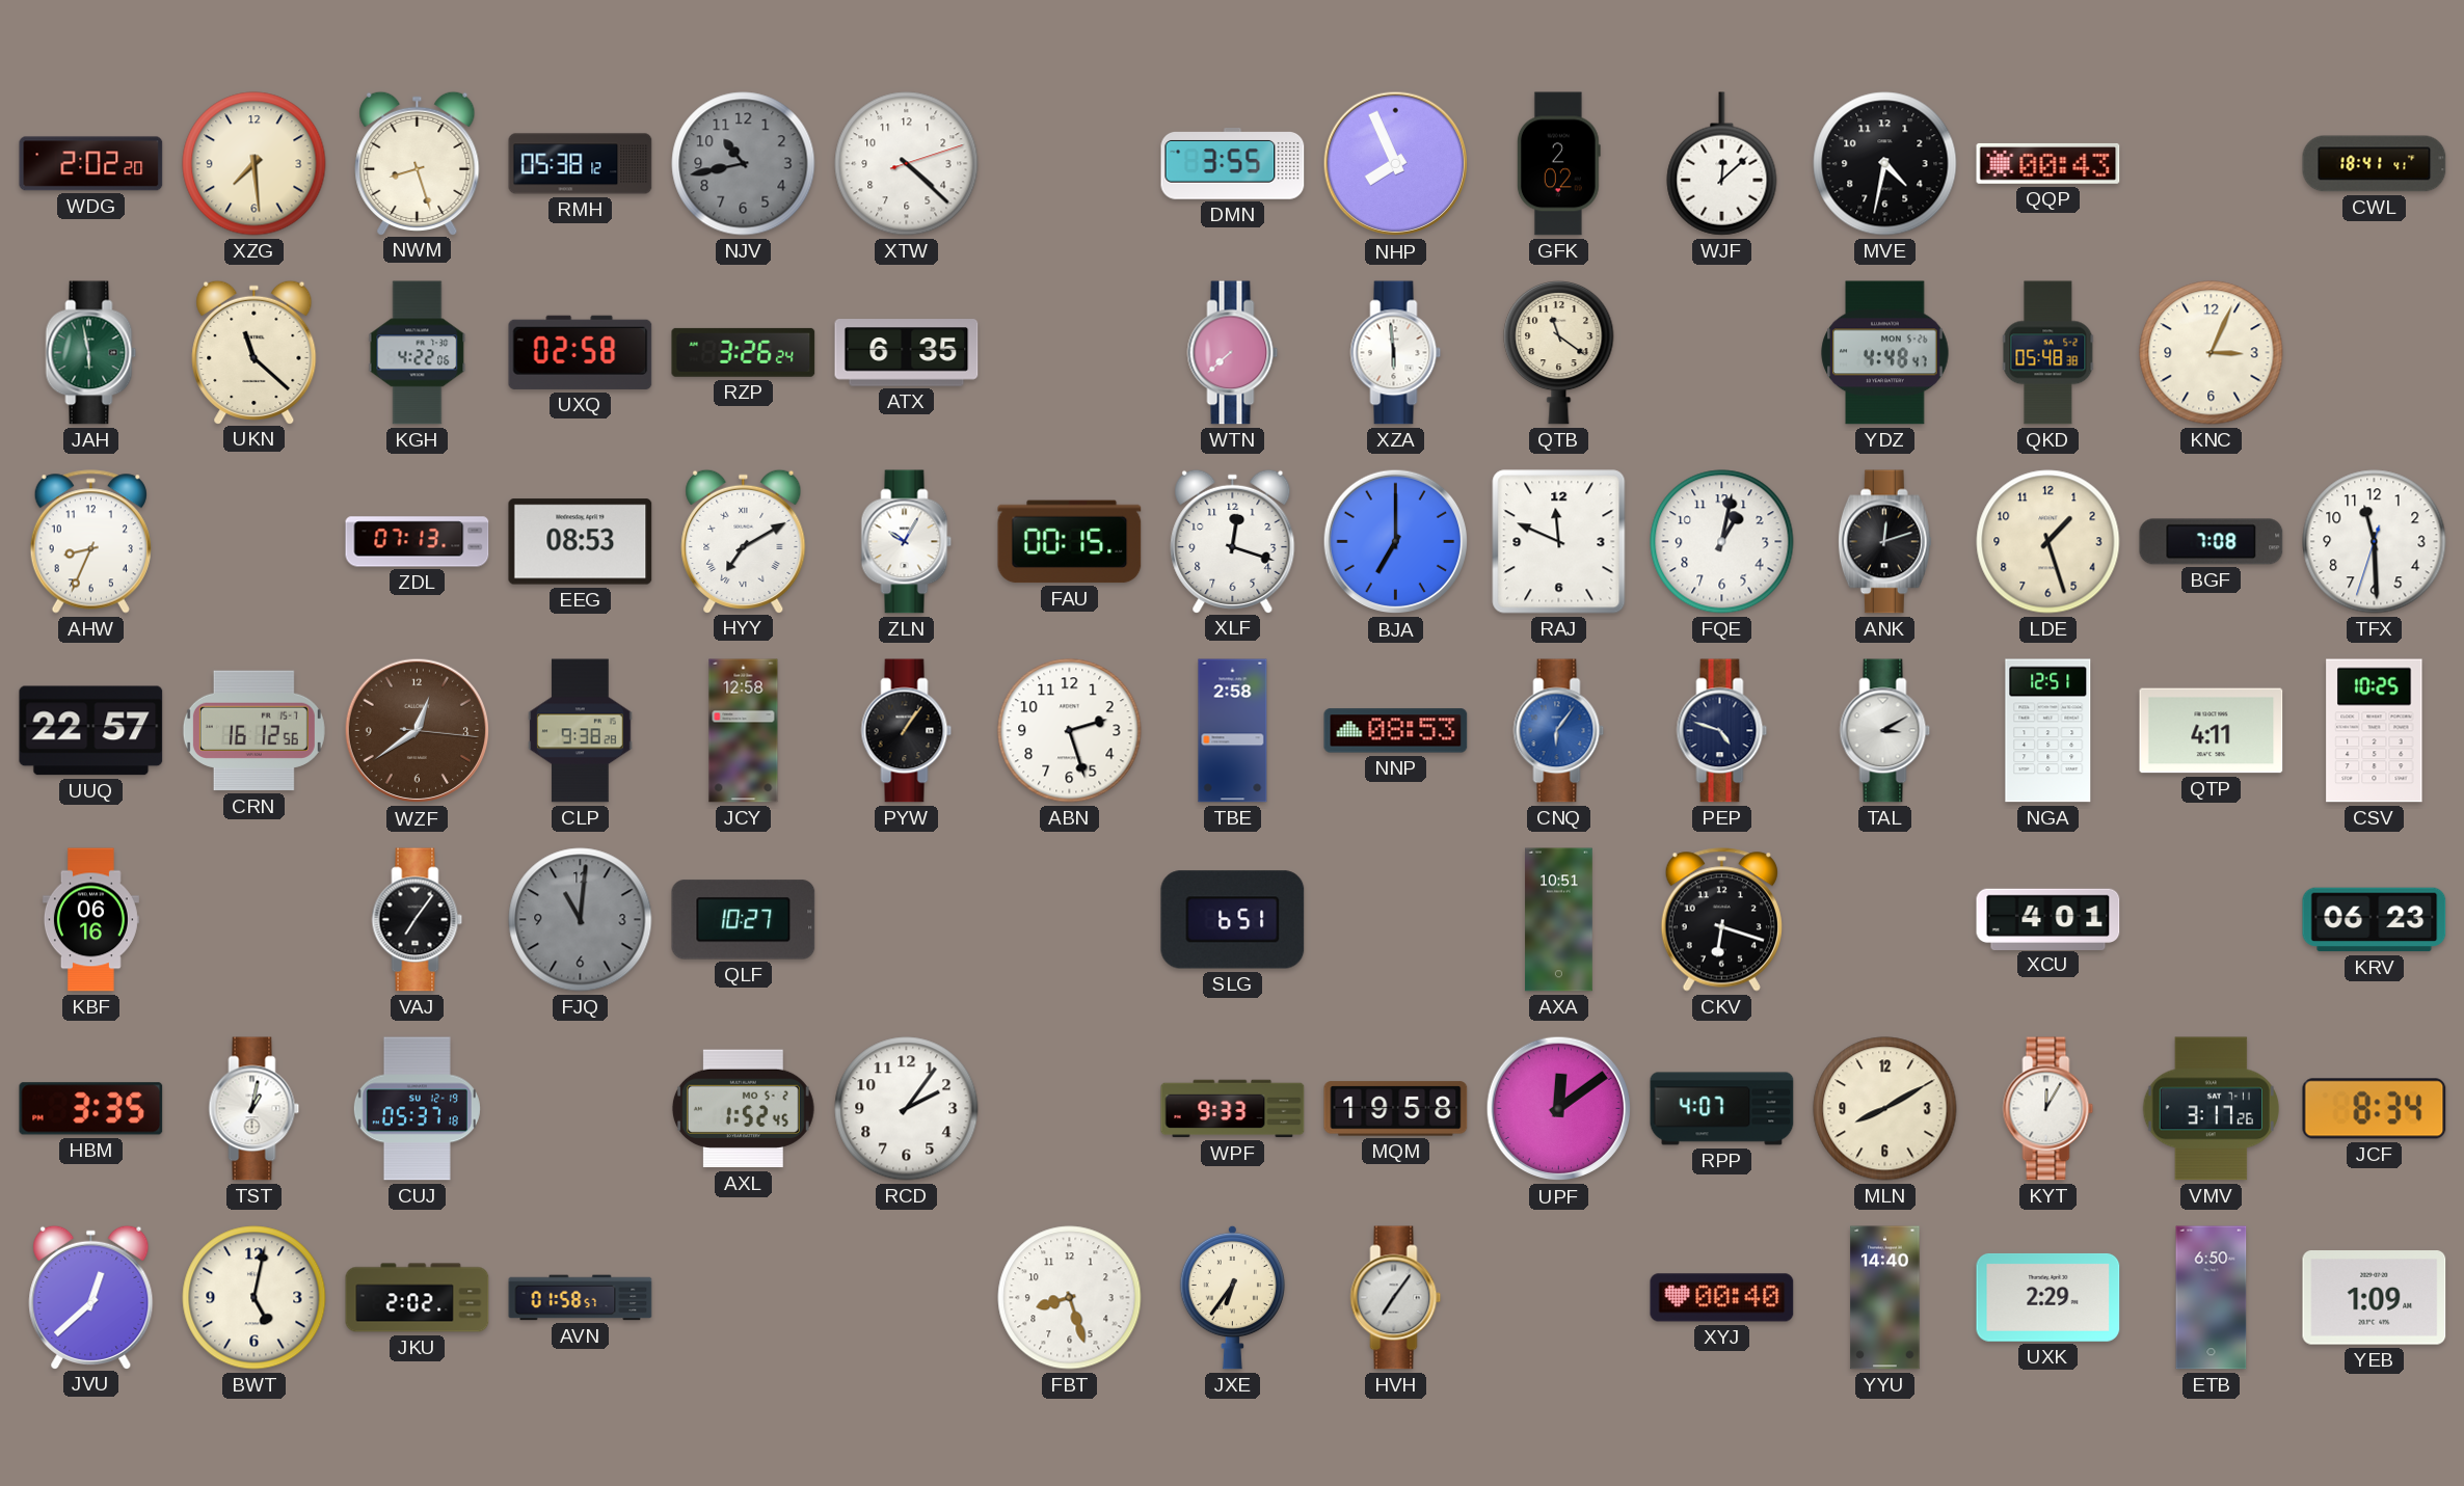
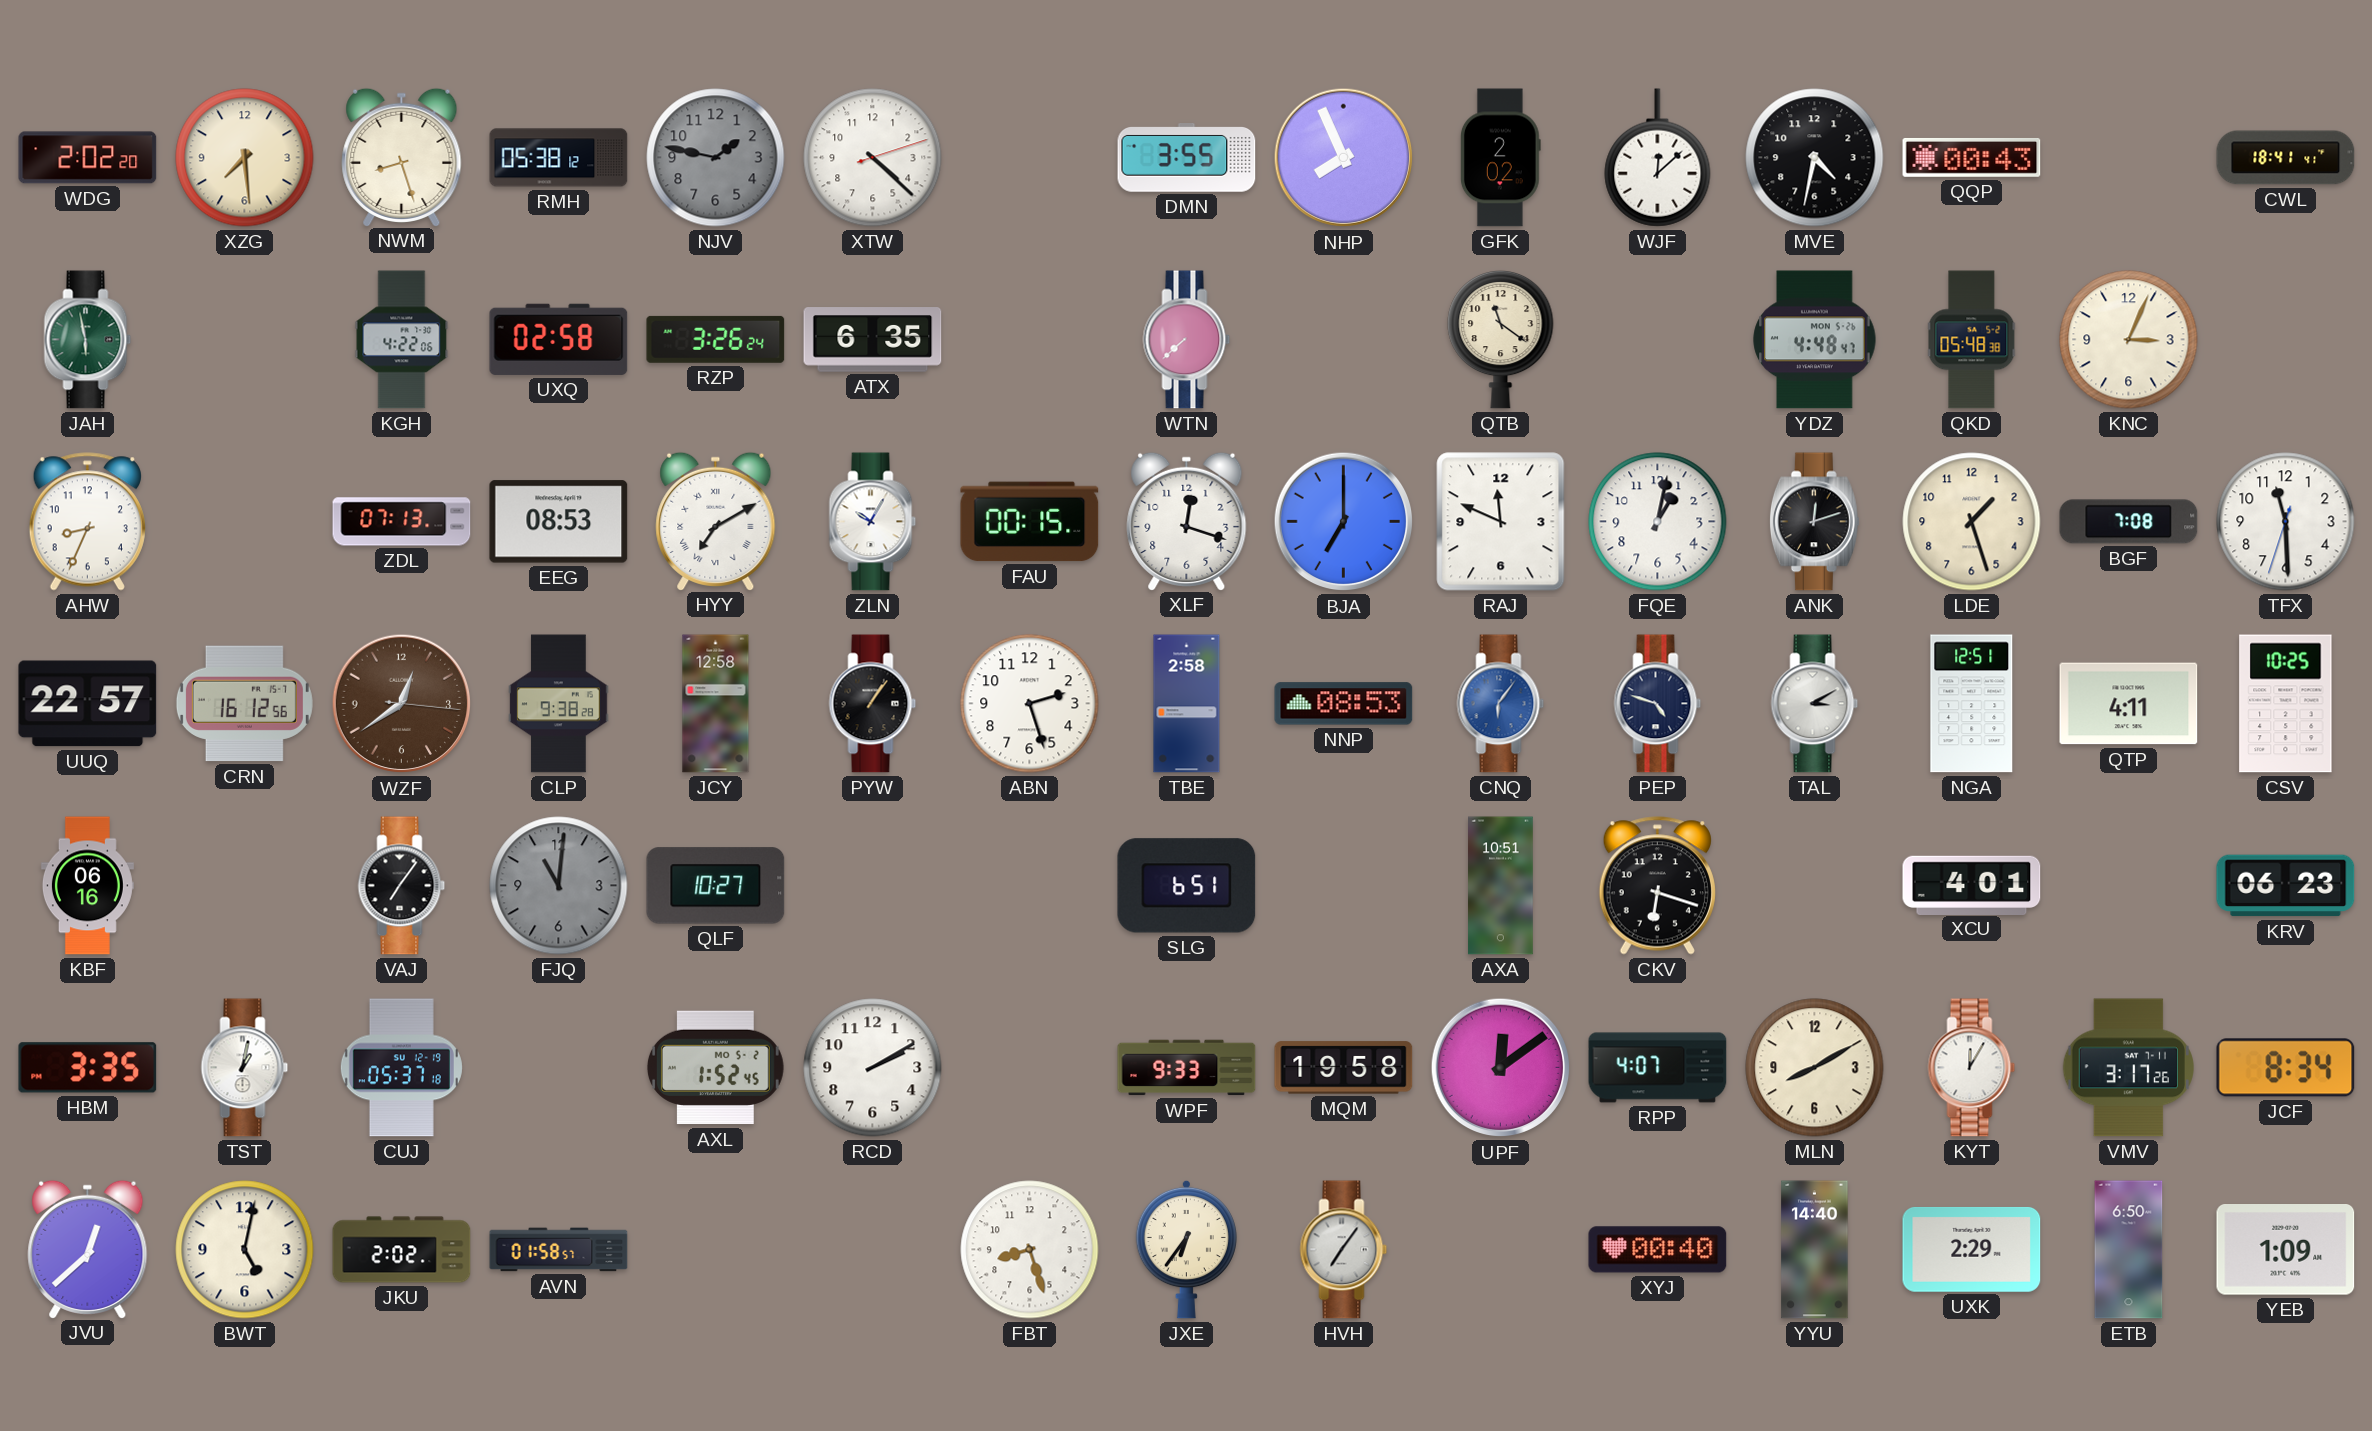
NJV: 10:43 -> 1:47
UKN: 11:22 -> none
XZA: 5:59 -> none
RCD: 2:06 -> 2:10
